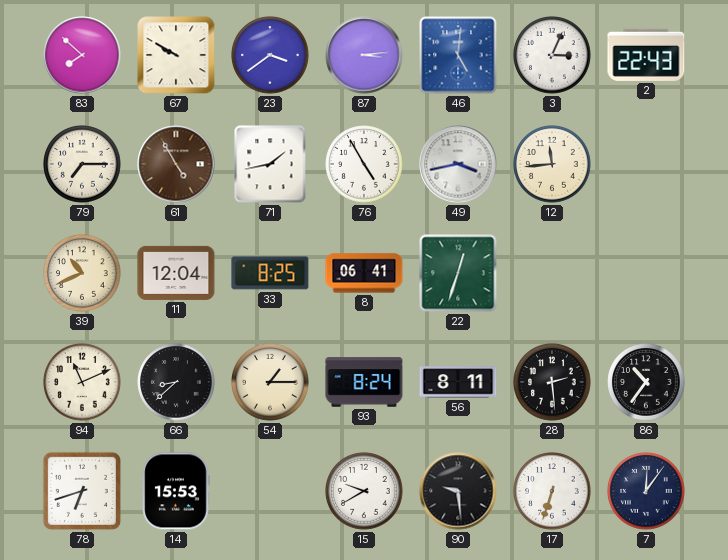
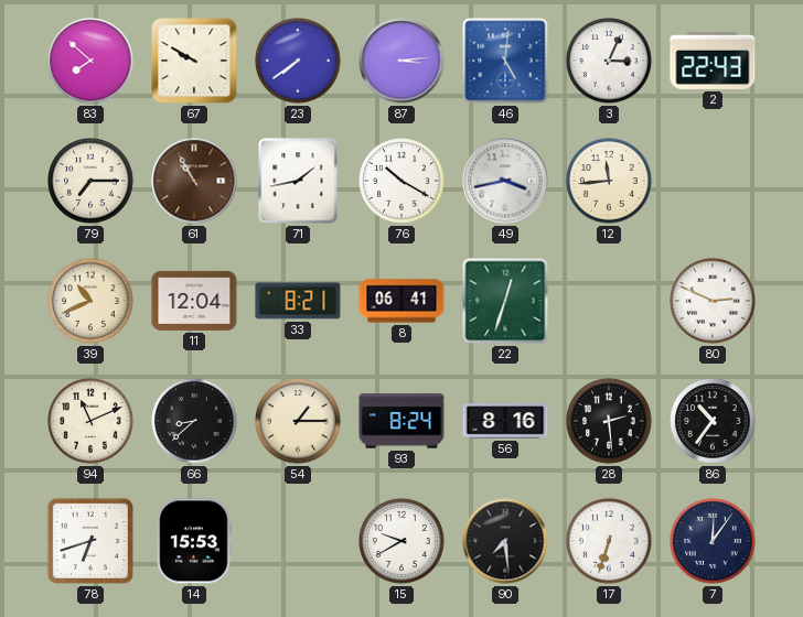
23: 3:39 -> 7:39
61: 4:55 -> 10:55
76: 4:55 -> 10:20
33: 8:25 -> 8:21
80: none -> 2:49
56: 8:11 -> 8:16
90: 9:29 -> 7:29
